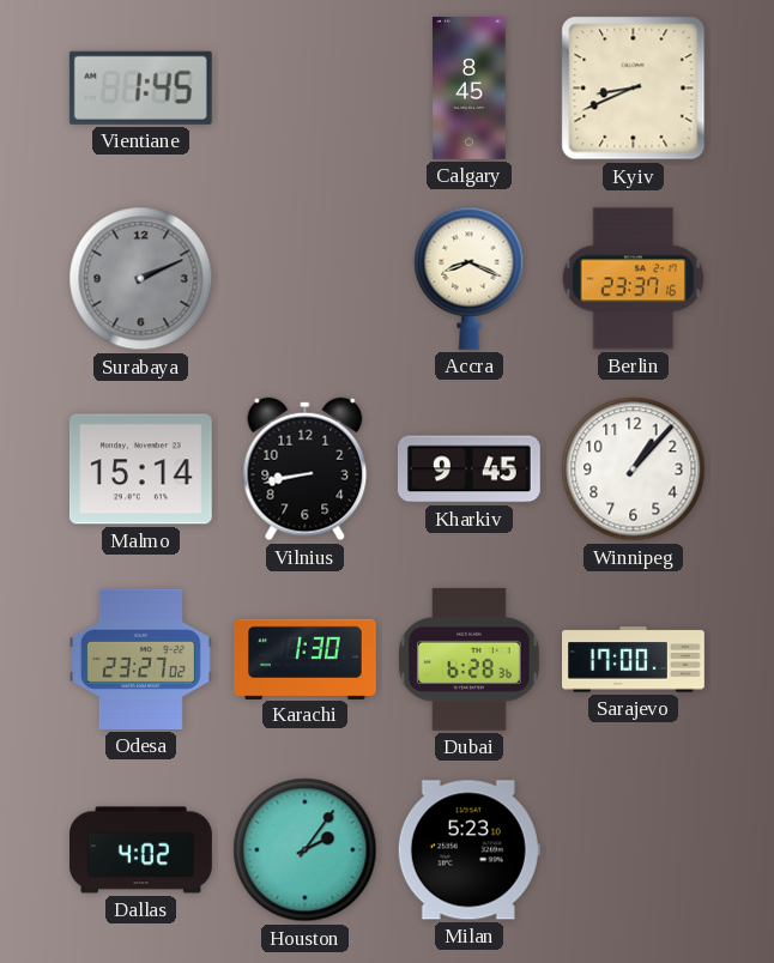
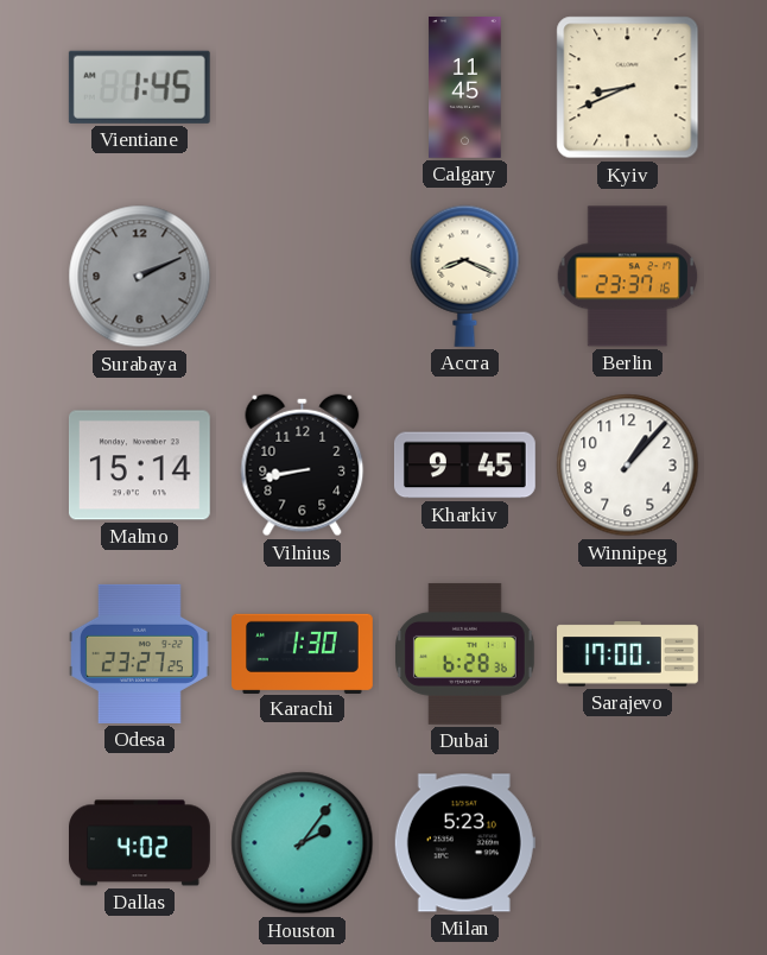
Calgary: 8:45 -> 11:45
Odesa: 23:27:02 -> 23:27:25
